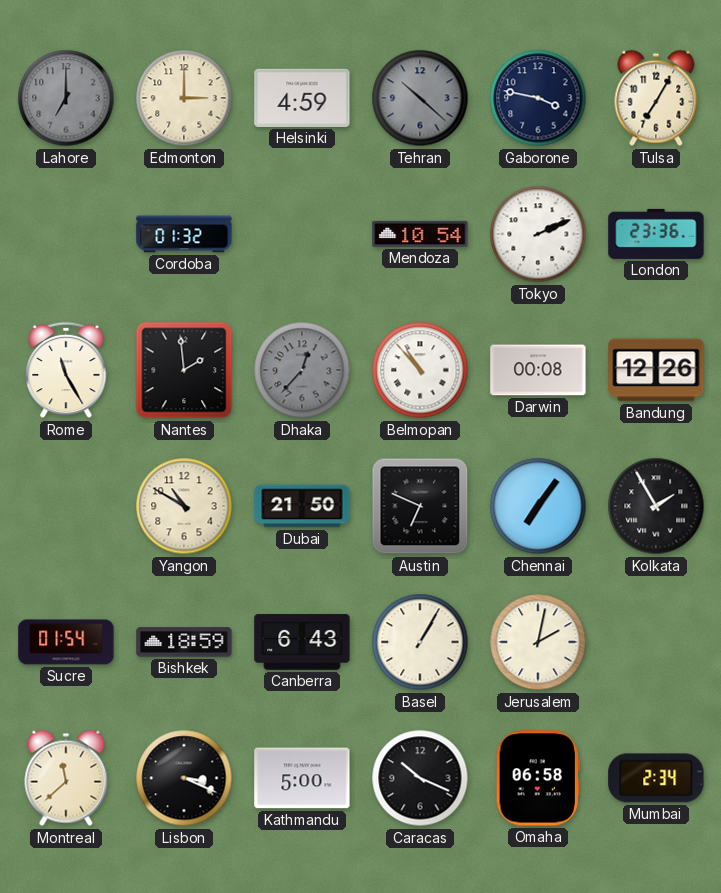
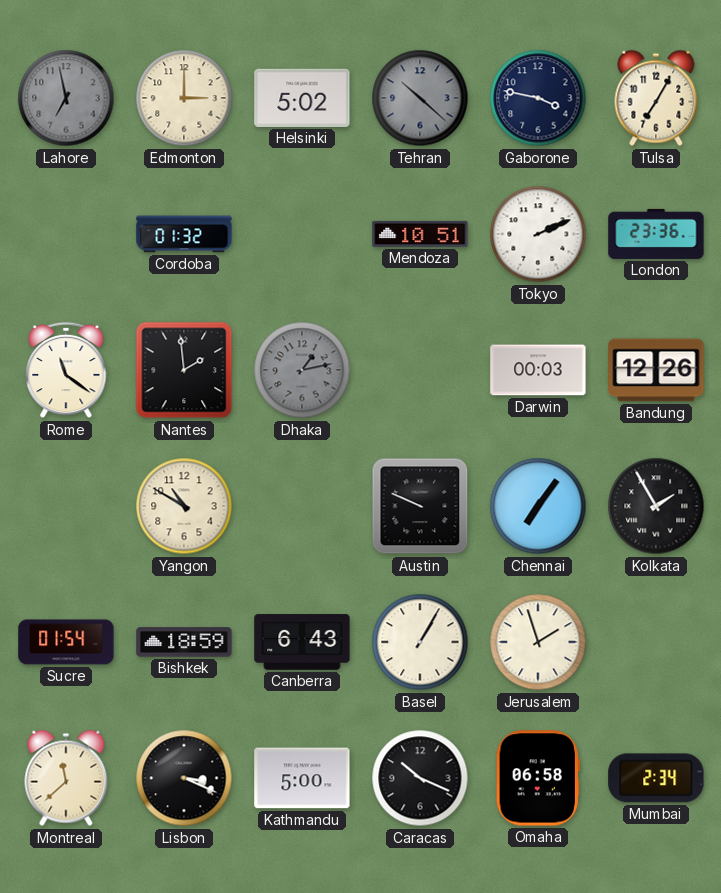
Lahore: 7:00 -> 6:58
Helsinki: 4:59 -> 5:02
Mendoza: 10:54 -> 10:51
Rome: 11:25 -> 11:21
Dhaka: 12:37 -> 1:13
Belmopan: 10:53 -> none
Darwin: 00:08 -> 00:03
Dubai: 21:50 -> none
Austin: 6:49 -> 9:49
Jerusalem: 2:02 -> 1:57
